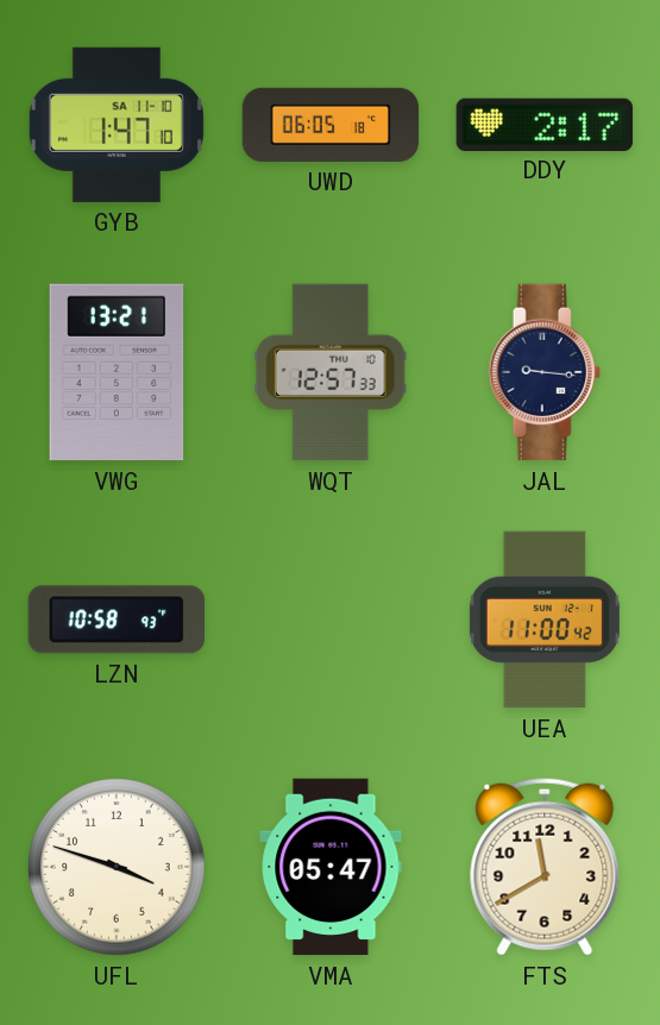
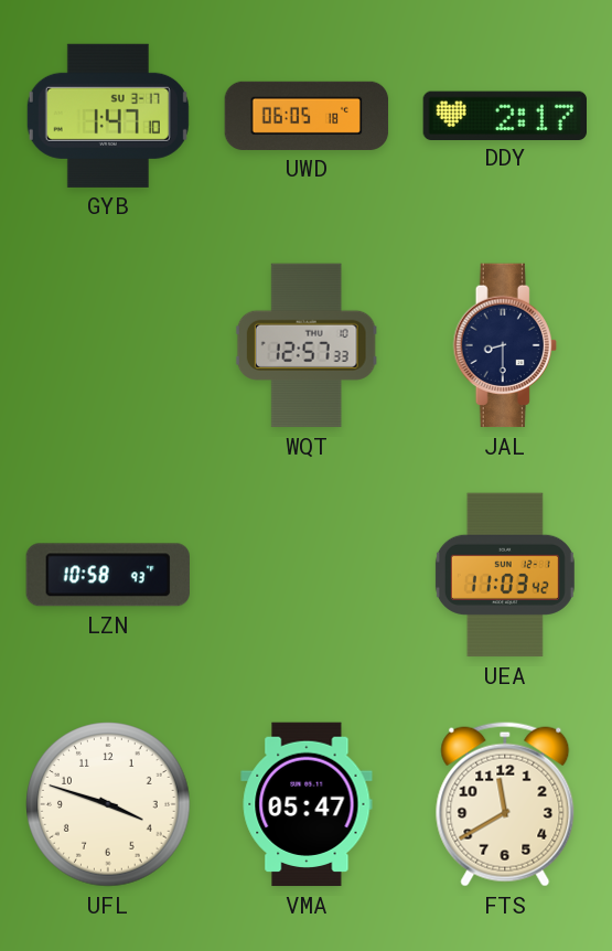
GYB date: SA 11-10 -> SU 3-17
VWG: 13:21 -> none
JAL: 9:16 -> 8:30
UEA: 11:00 -> 11:03
